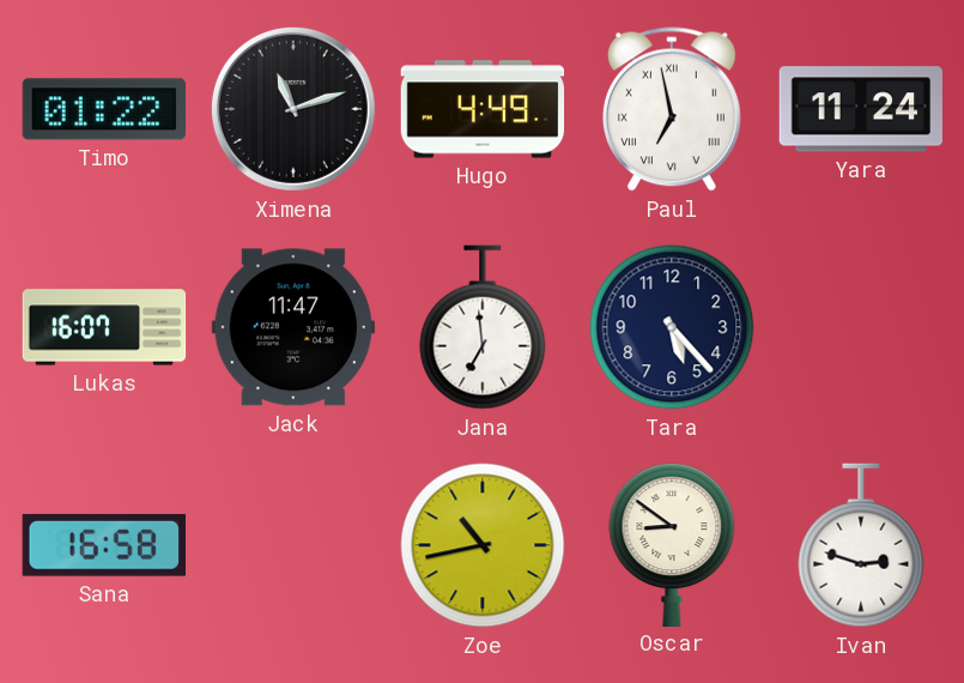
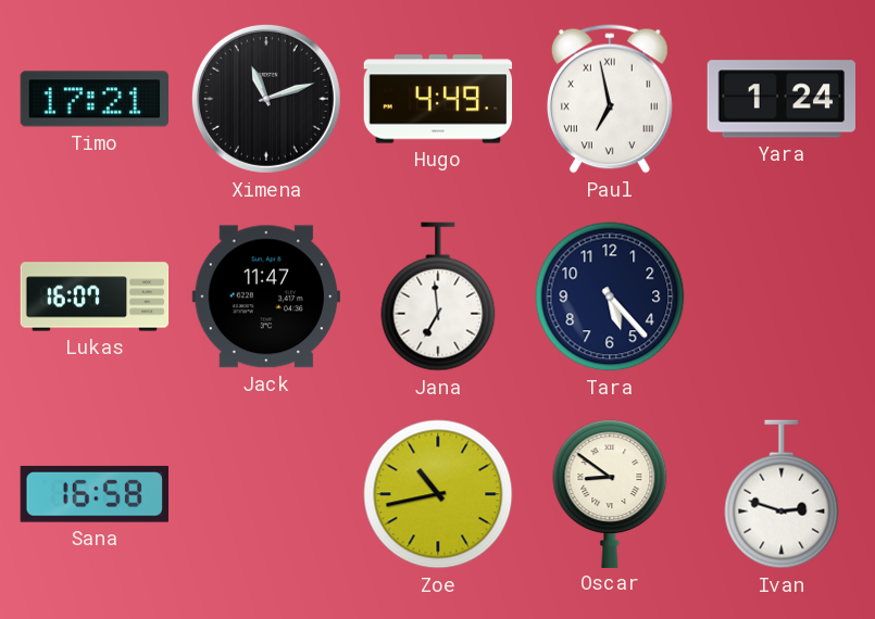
Timo: 01:22 -> 17:21
Yara: 11:24 -> 1:24
